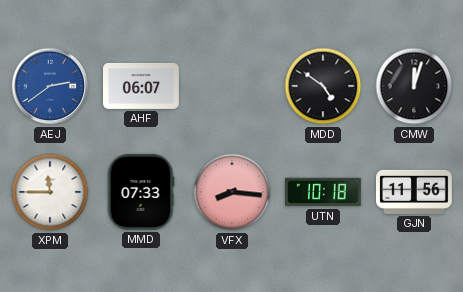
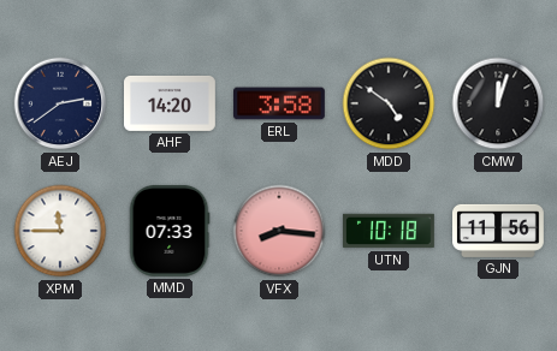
AEJ dial: blue -> navy
AHF: 06:07 -> 14:20
ERL: none -> 3:58
